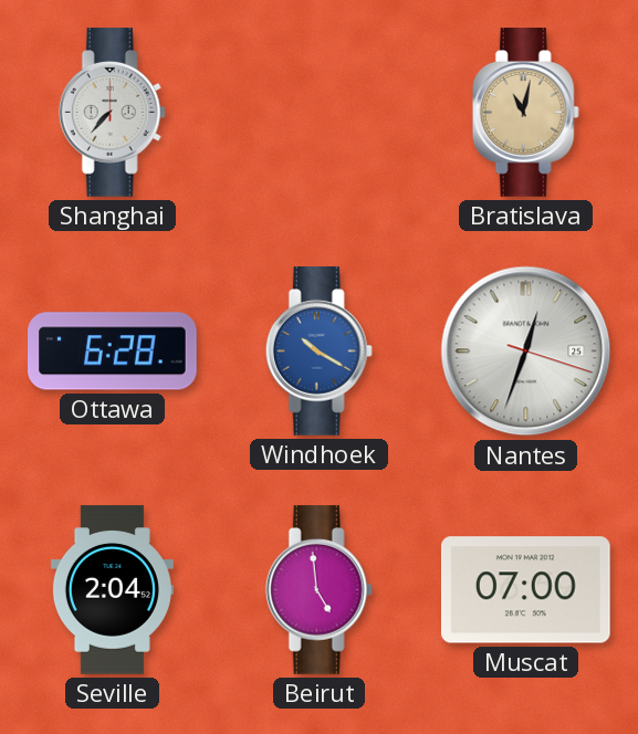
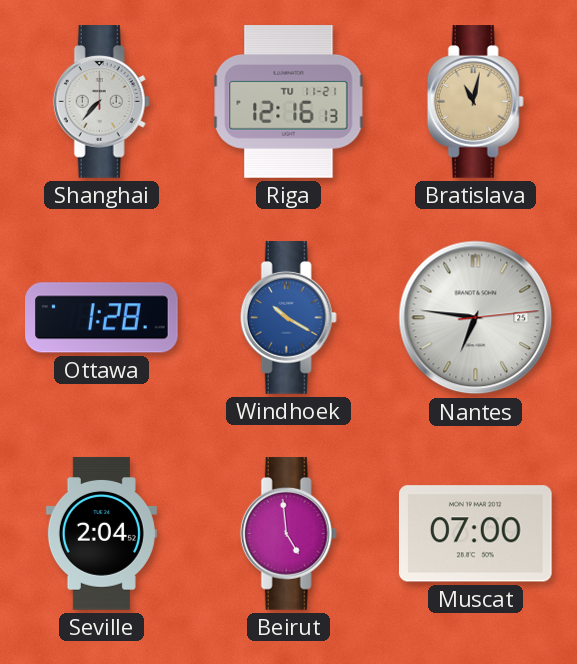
Riga: none -> 12:16
Ottawa: 6:28 -> 1:28
Nantes: 12:33 -> 6:46
